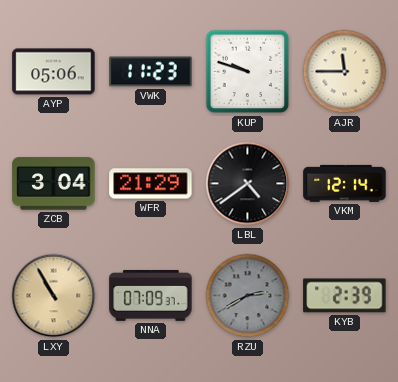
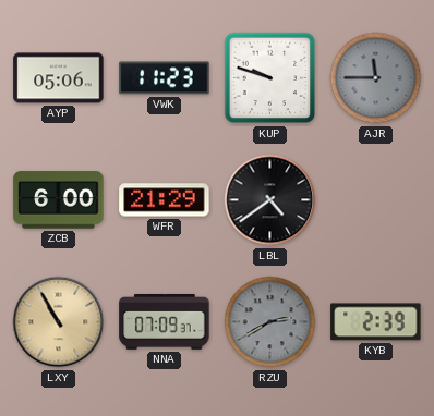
AJR dial: cream -> grey
ZCB: 3:04 -> 6:00
VKM: 12:14 -> none
